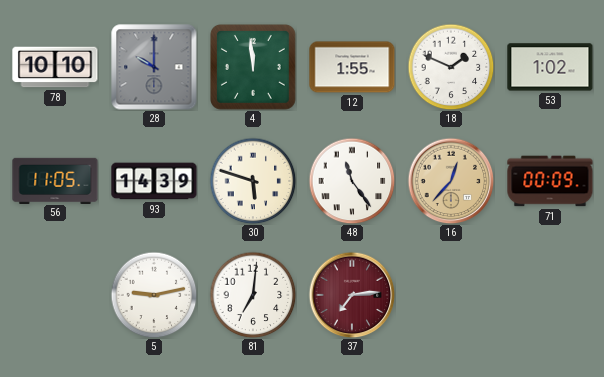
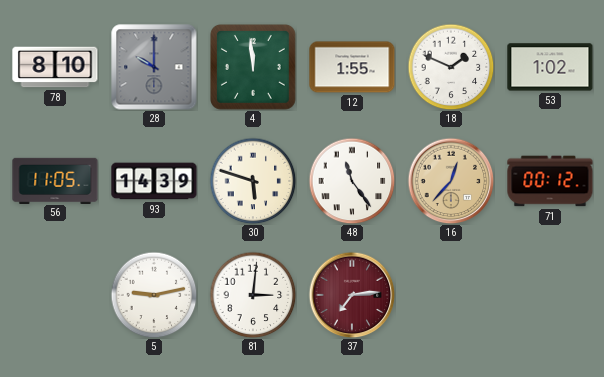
78: 10:10 -> 8:10
71: 00:09 -> 00:12
81: 7:01 -> 3:01
